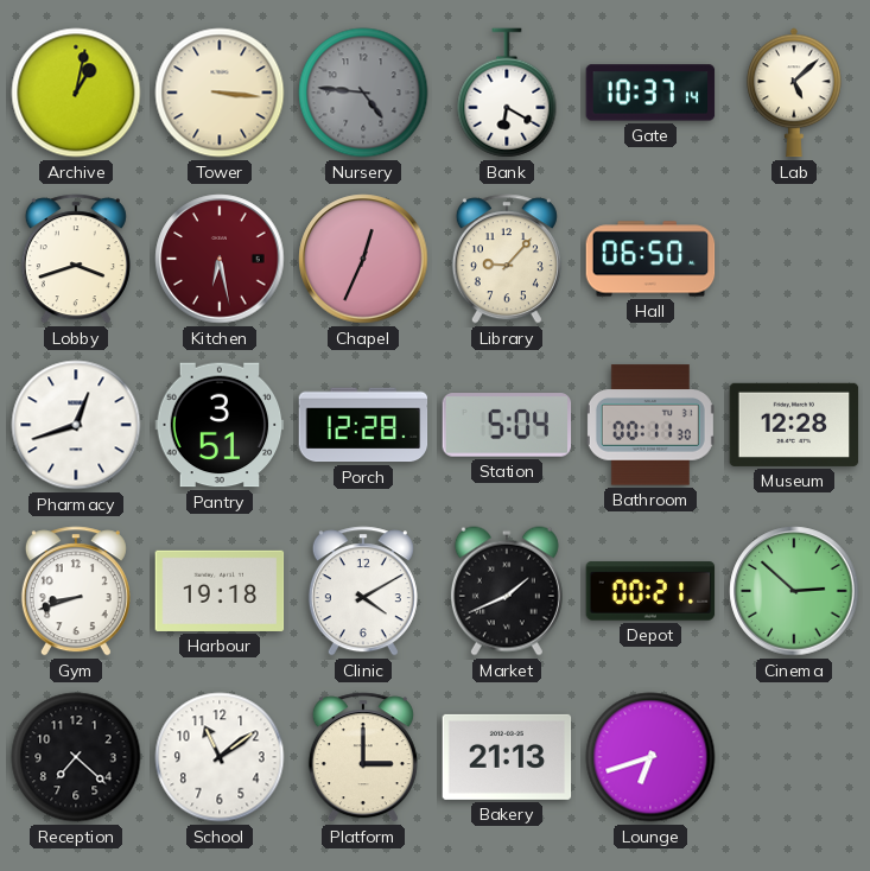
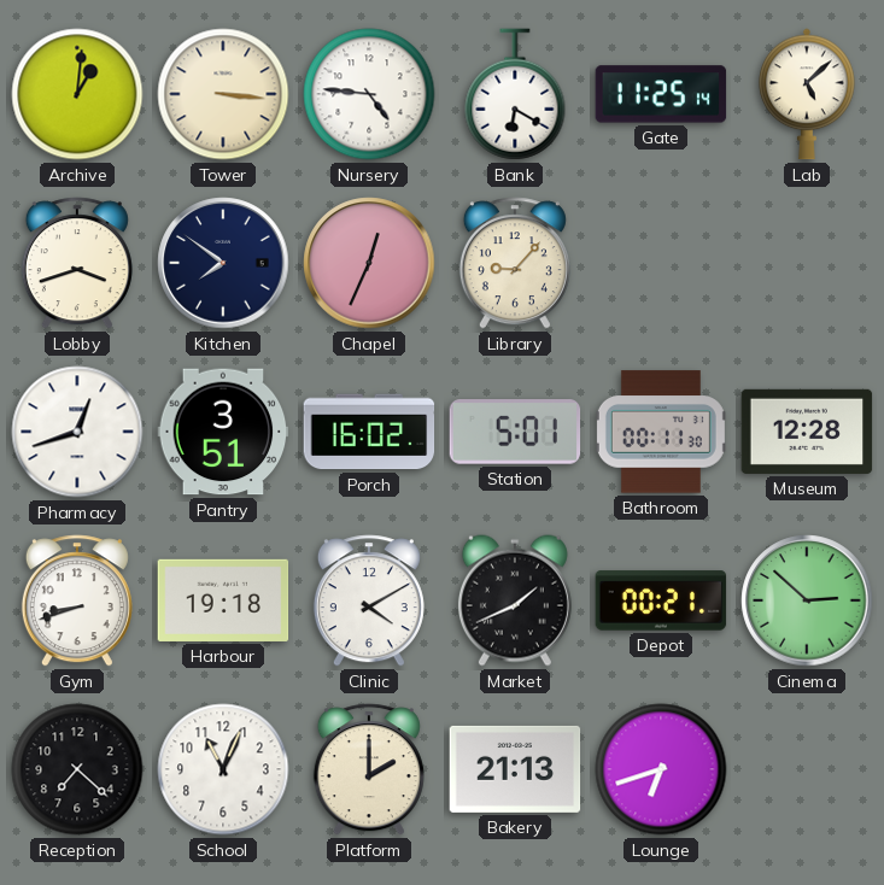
Archive: 1:02 -> 1:01
Nursery dial: grey -> white
Gate: 10:37 -> 11:25
Kitchen: 6:28 -> 7:51
Kitchen dial: burgundy -> navy
Hall: 06:50 -> none
Porch: 12:28 -> 16:02
Station: 5:04 -> 5:01
School: 11:09 -> 11:04
Platform: 3:00 -> 2:00
